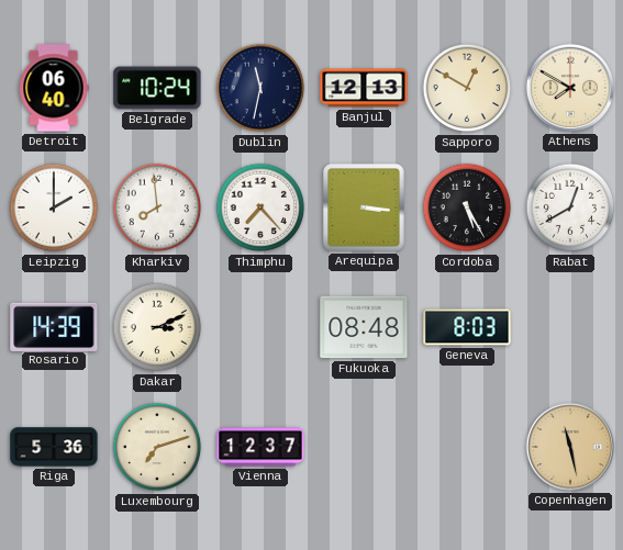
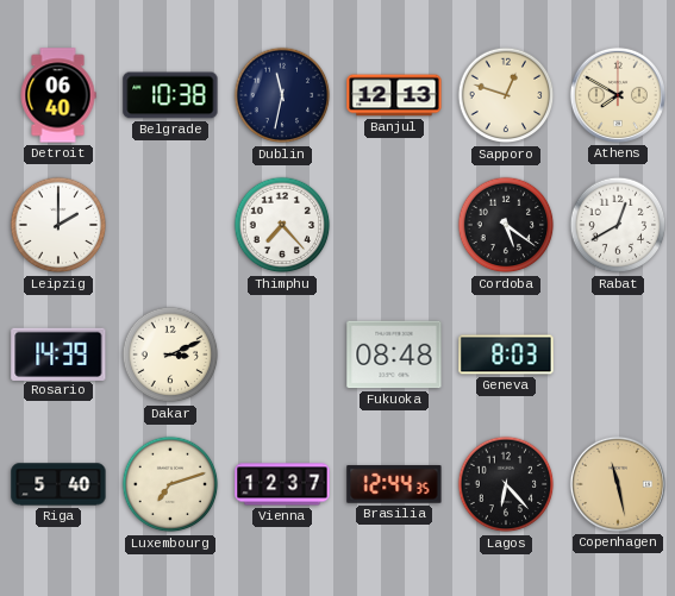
Belgrade: 10:24 -> 10:38
Sapporo: 12:50 -> 12:48
Kharkiv: 7:59 -> none
Arequipa: 3:16 -> none
Cordoba: 5:25 -> 5:21
Riga: 5:36 -> 5:40
Brasilia: none -> 12:44
Lagos: none -> 6:23
